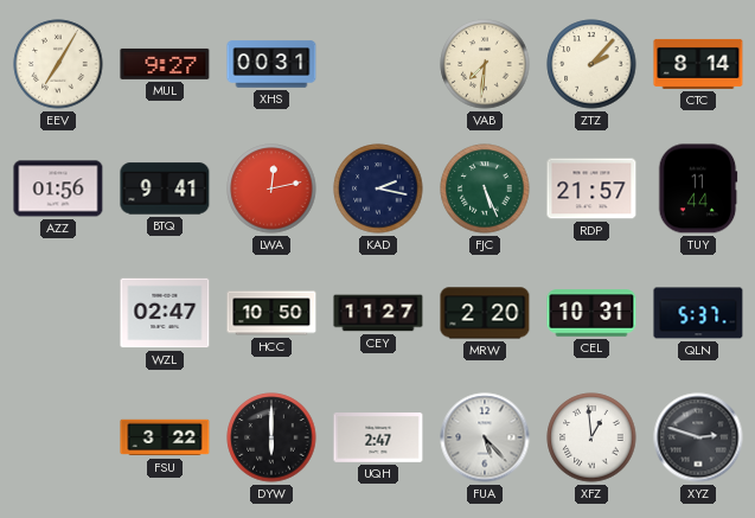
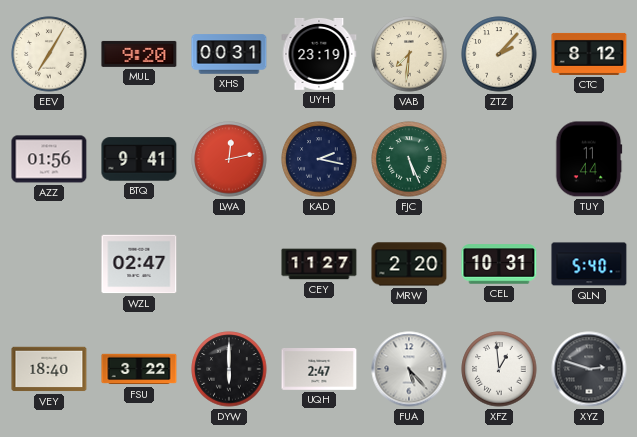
MUL: 9:27 -> 9:20
UYH: none -> 23:19
CTC: 8:14 -> 8:12
RDP: 21:57 -> none
HCC: 10:50 -> none
QLN: 5:37 -> 5:40
VEY: none -> 18:40
